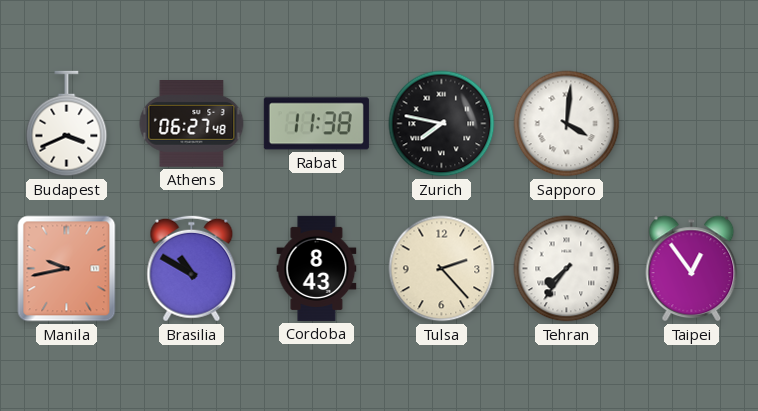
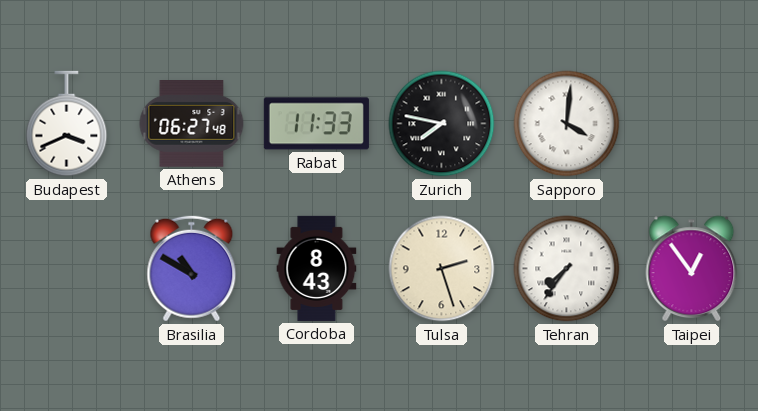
Rabat: 11:38 -> 11:33
Manila: 9:43 -> none
Tulsa: 2:23 -> 2:27
